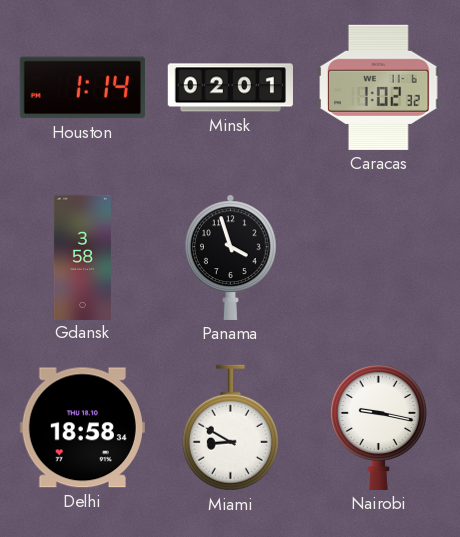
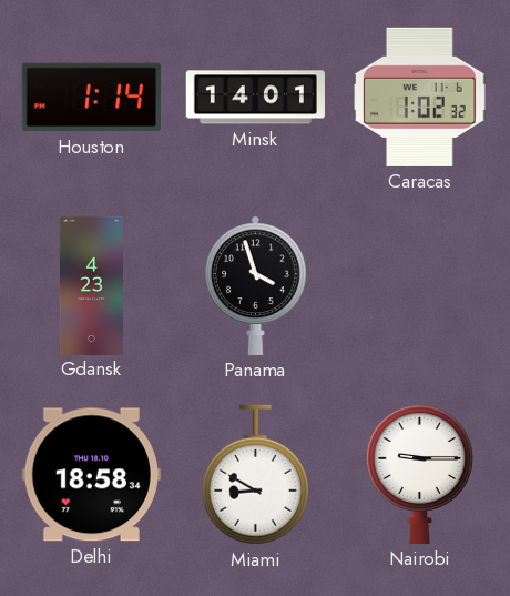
Minsk: 02:01 -> 14:01
Gdansk: 3:58 -> 4:23
Nairobi: 9:17 -> 9:15
